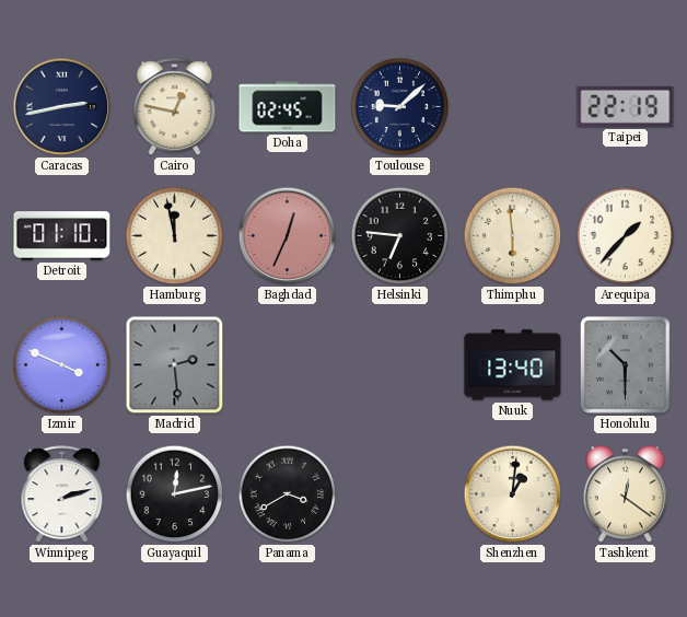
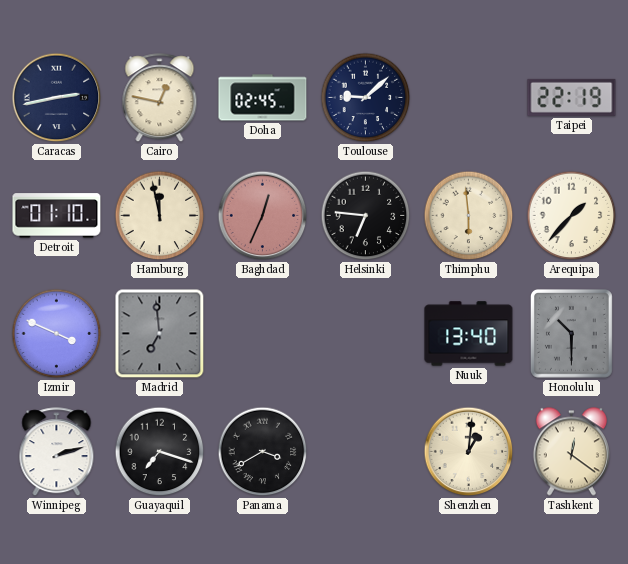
Madrid: 2:29 -> 6:59
Guayaquil: 12:13 -> 7:18
